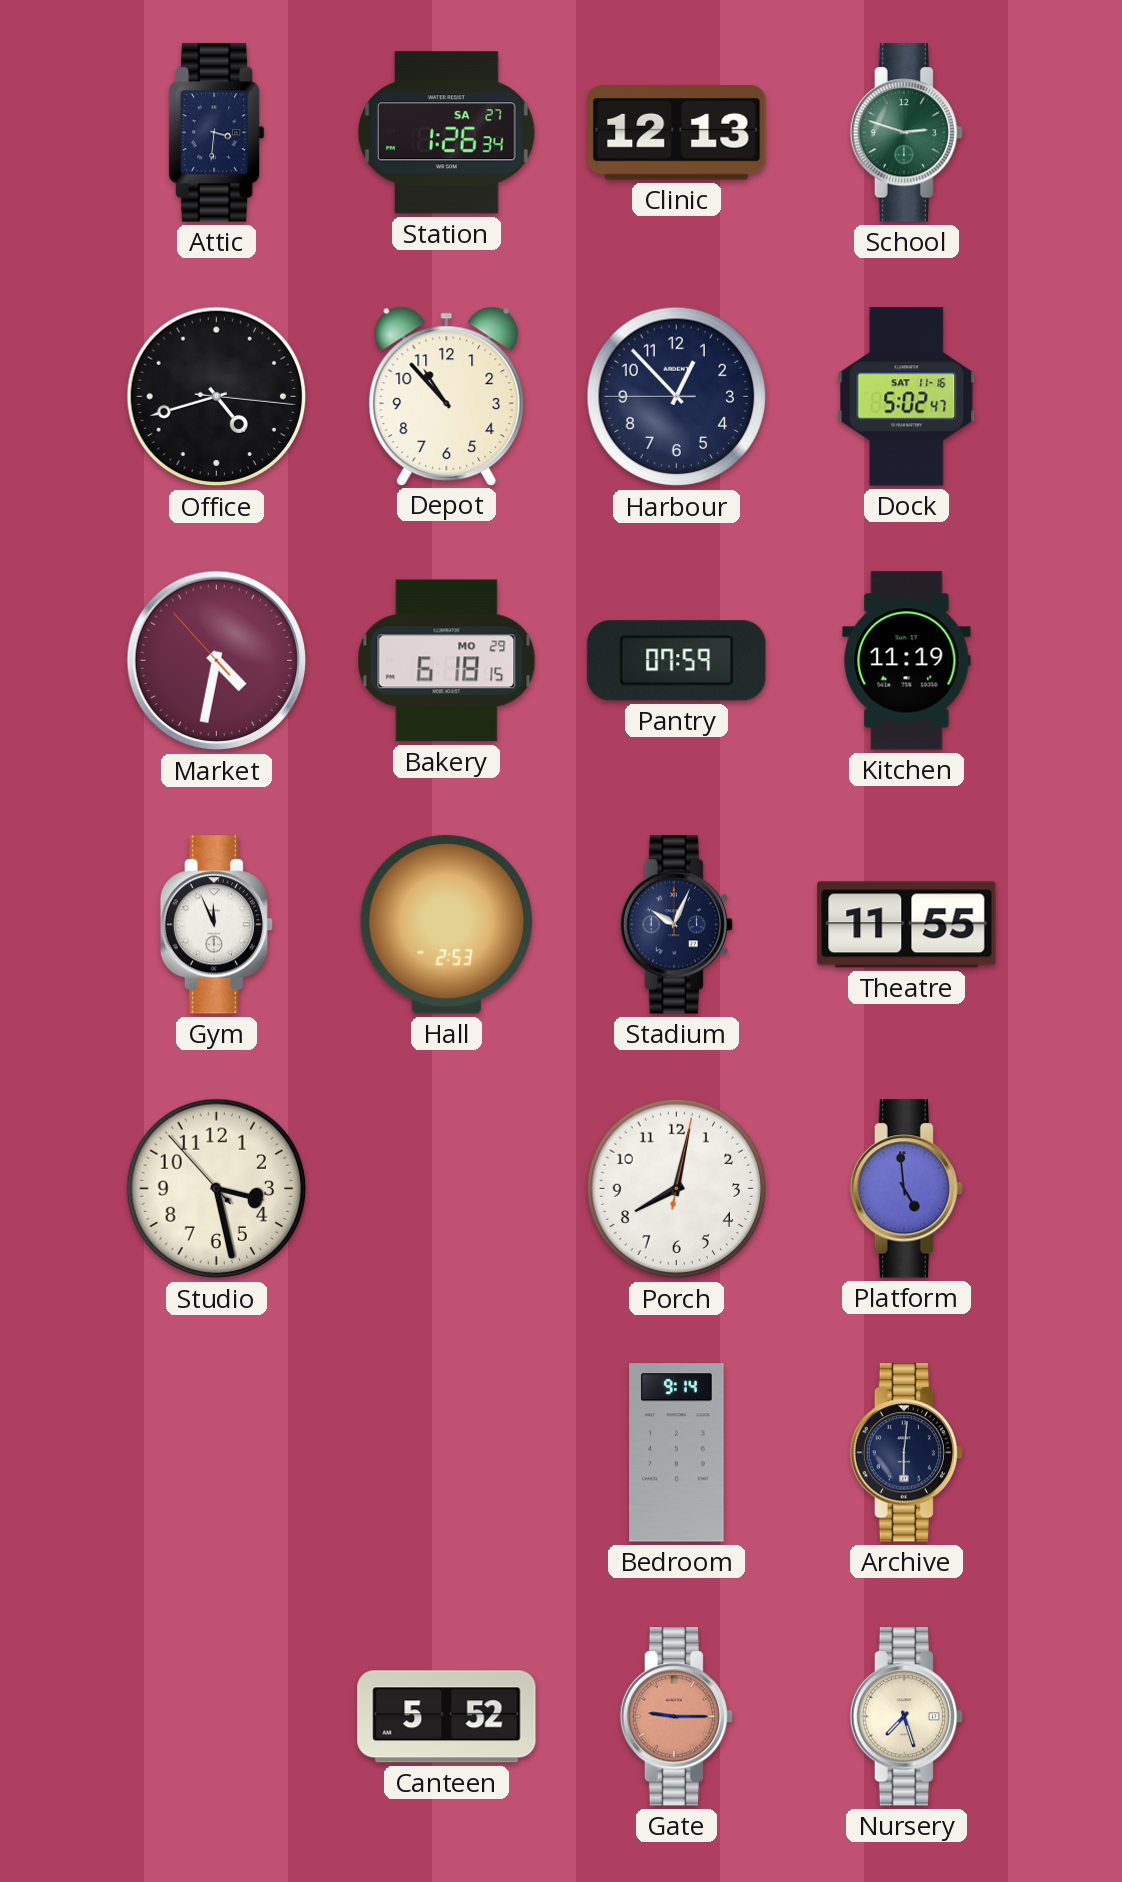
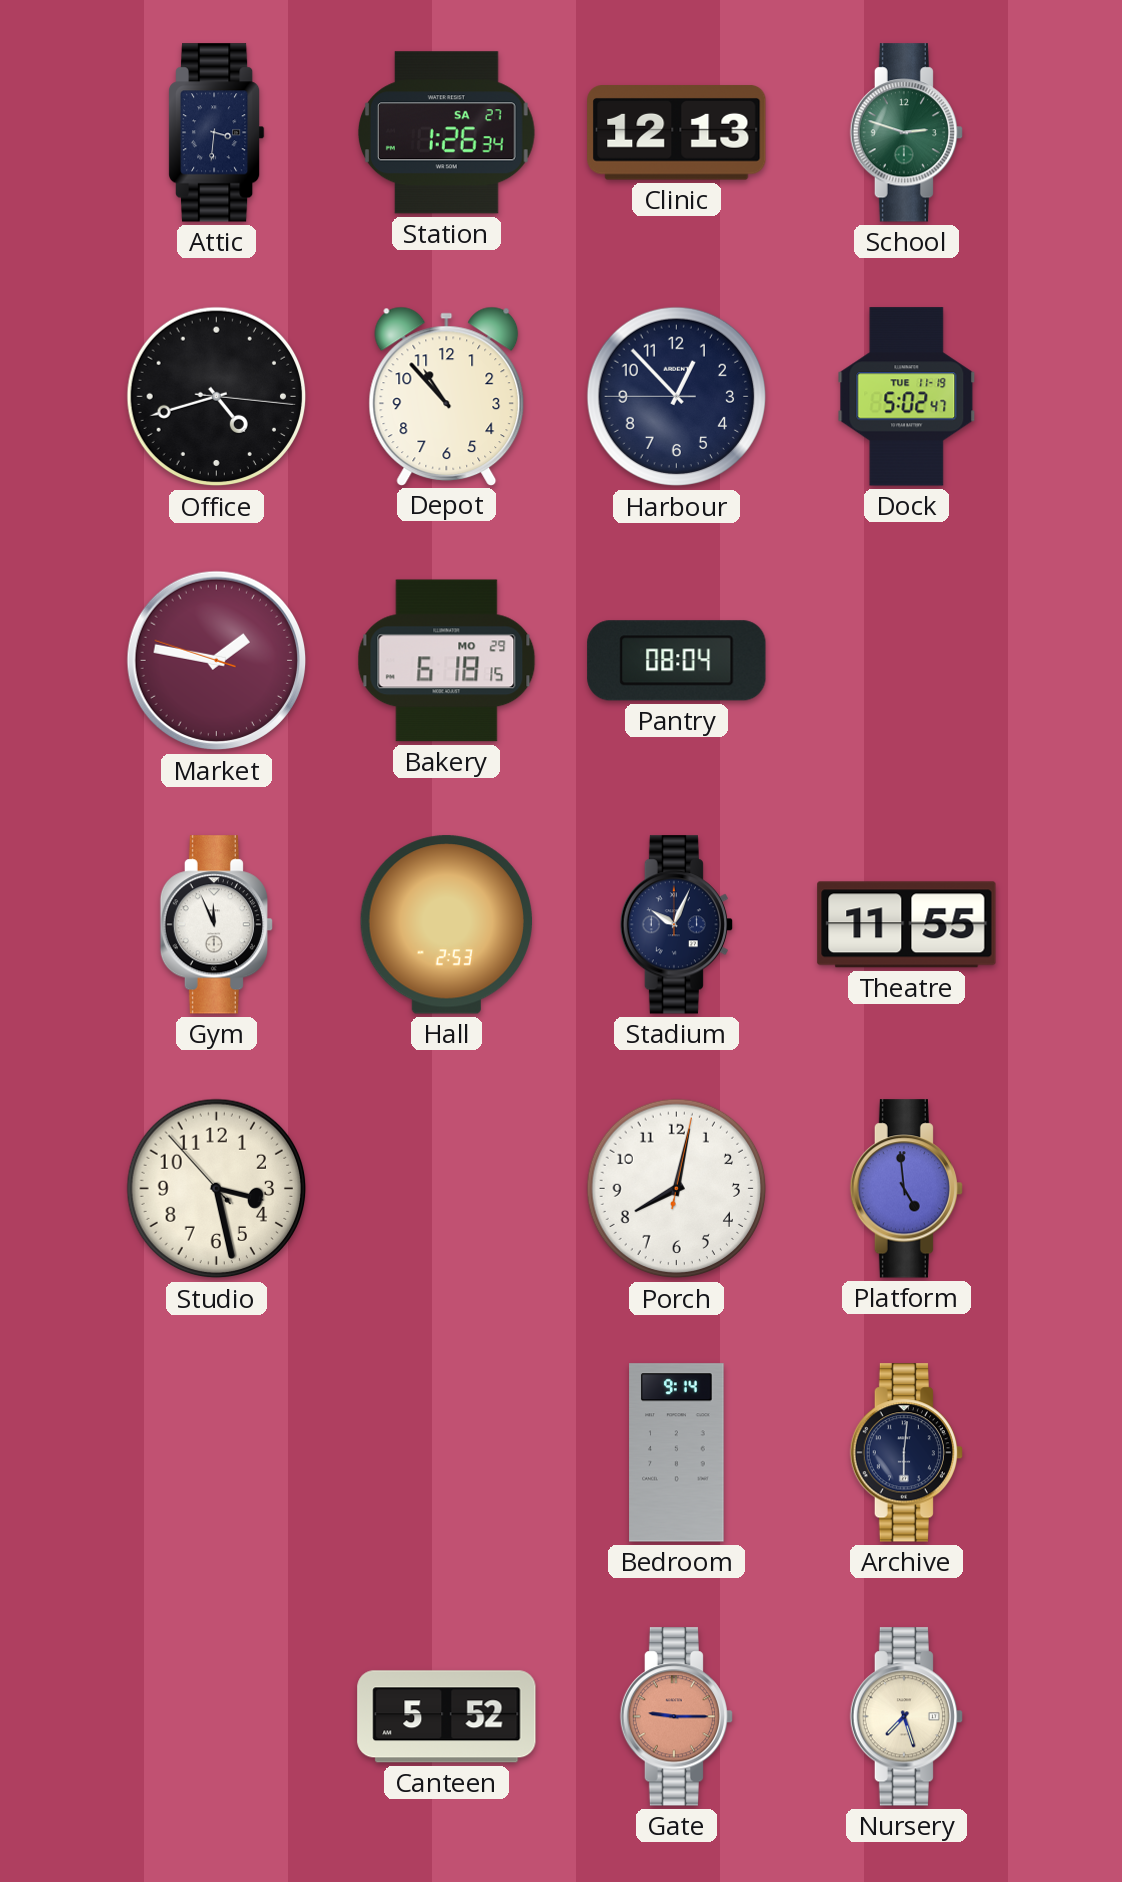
Dock date: SAT 11-16 -> TUE 11-19
Market: 4:31 -> 1:46
Pantry: 07:59 -> 08:04
Kitchen: 11:19 -> none
